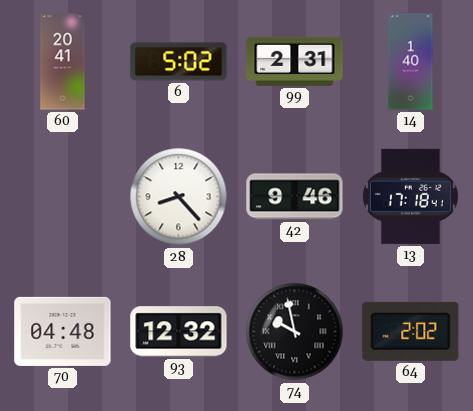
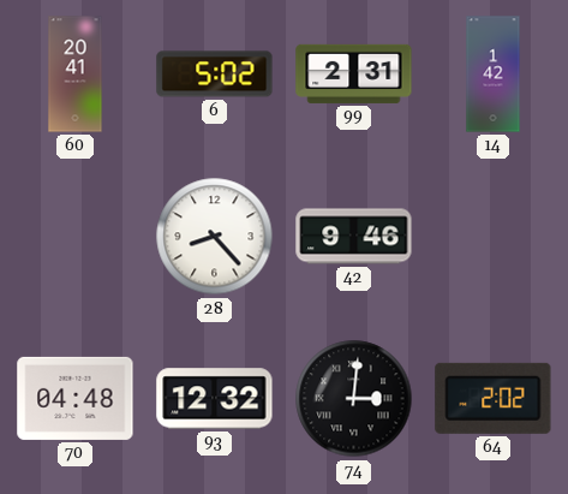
14: 1:40 -> 1:42
13: 17:18 -> none
74: 9:58 -> 3:01
